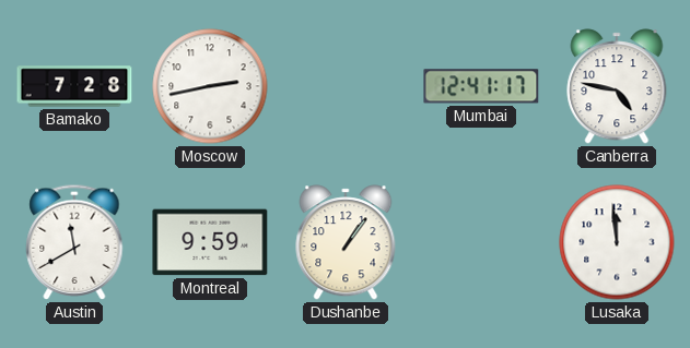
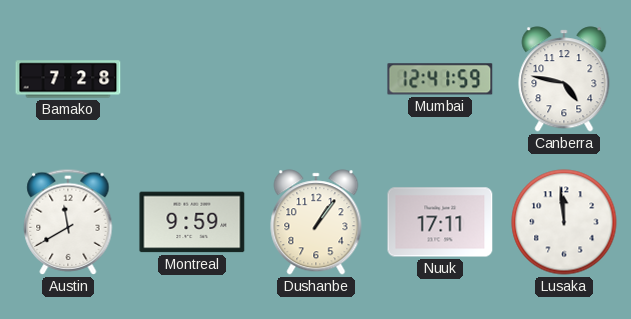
Moscow: 2:43 -> none
Mumbai: 12:41:17 -> 12:41:59
Nuuk: none -> 17:11
